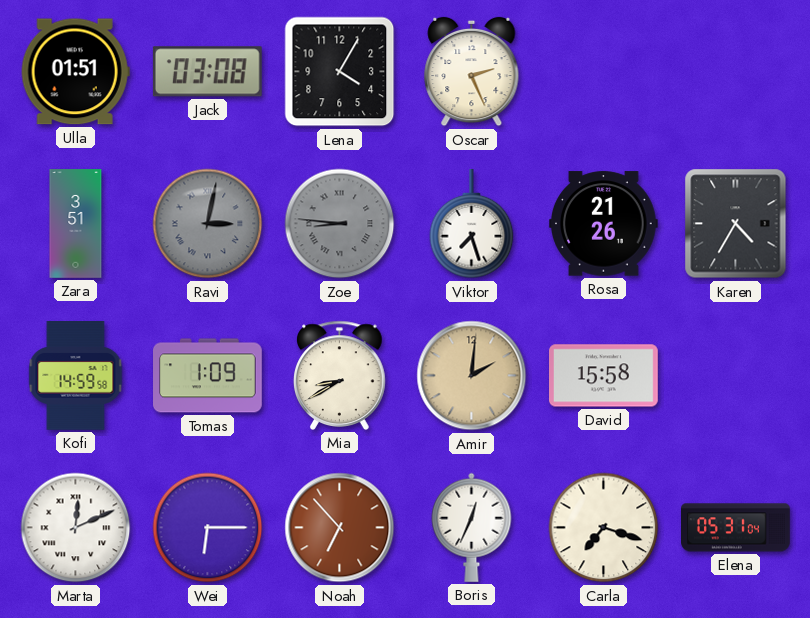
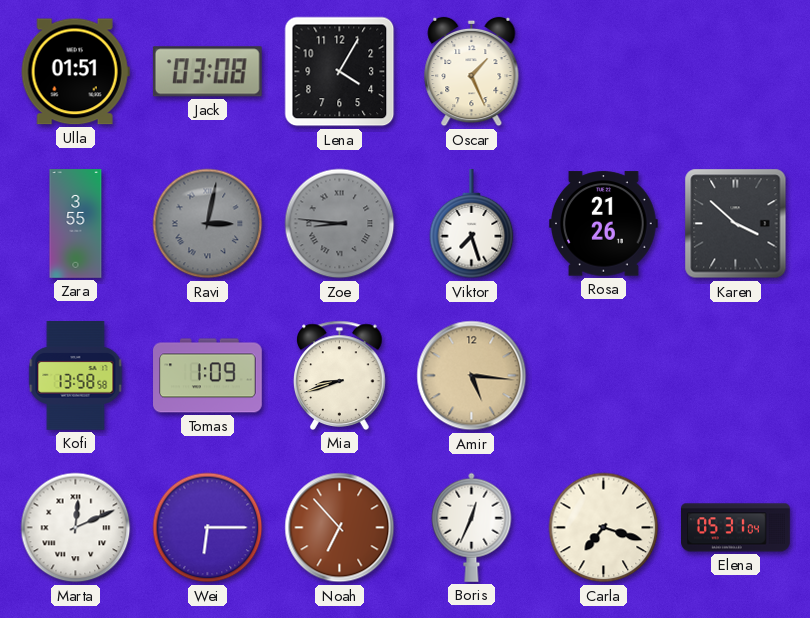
Oscar: 2:26 -> 1:26
Zara: 3:51 -> 3:55
Karen: 4:35 -> 3:52
Kofi: 14:59 -> 13:58
Mia: 8:40 -> 8:42
Amir: 2:01 -> 5:16
David: 15:58 -> none
